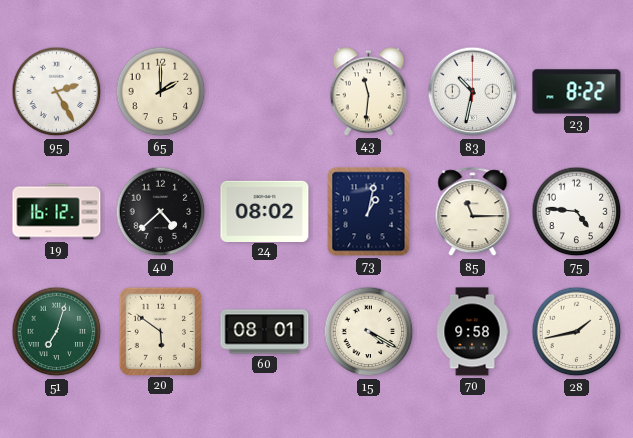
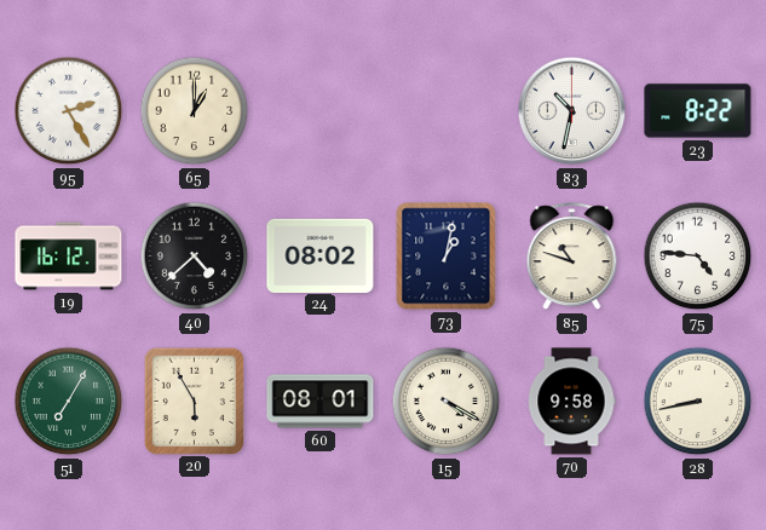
65: 2:00 -> 1:00
43: 11:31 -> none
85: 11:15 -> 10:48
51: 7:03 -> 7:05
20: 5:51 -> 5:55
28: 1:43 -> 8:43
